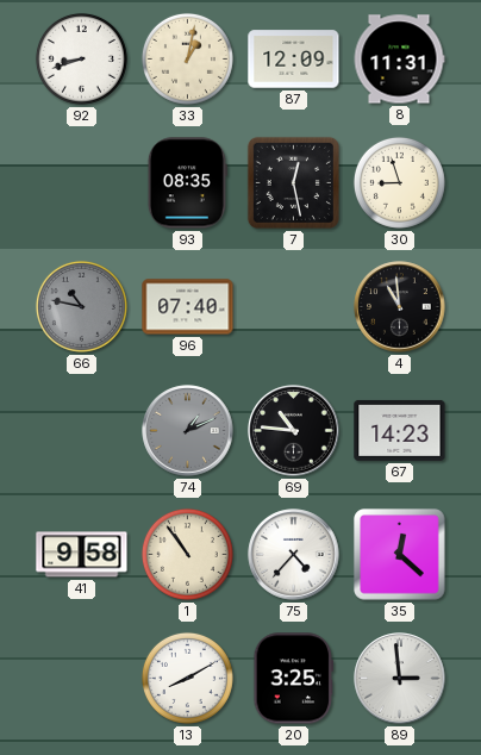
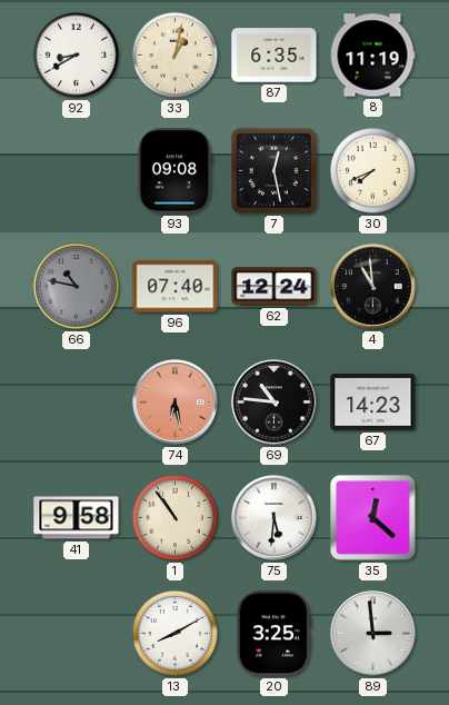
92: 8:42 -> 8:40
87: 12:09 -> 6:35
8: 11:31 -> 11:19
93: 08:35 -> 09:08
30: 8:57 -> 7:41
62: none -> 12:24
74: 1:11 -> 6:28
74 dial: grey -> salmon
75: 4:37 -> 5:31
